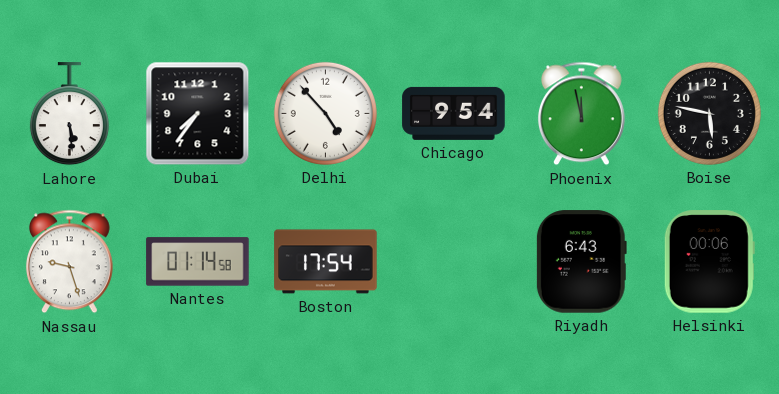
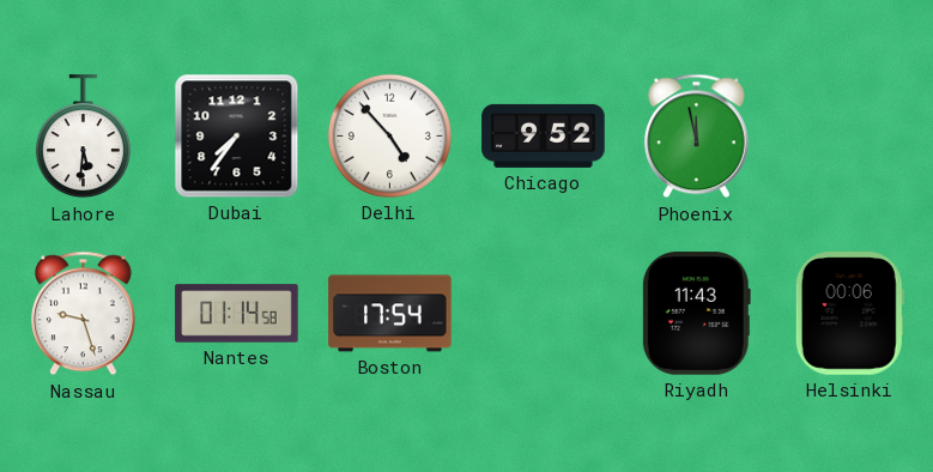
Lahore: 5:29 -> 5:31
Chicago: 9:54 -> 9:52
Boise: 5:47 -> none
Riyadh: 6:43 -> 11:43
